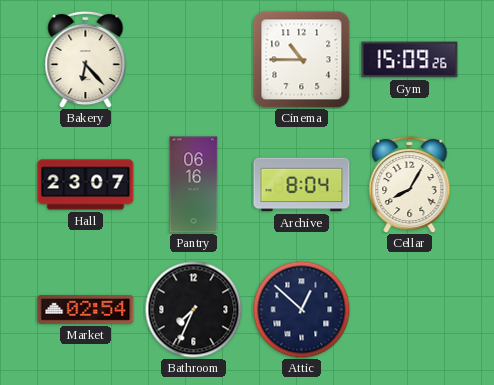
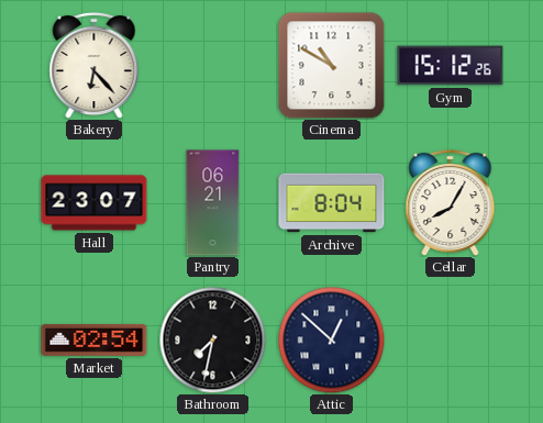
Cinema: 10:45 -> 10:50
Gym: 15:09 -> 15:12
Pantry: 06:16 -> 06:21
Bathroom: 7:34 -> 7:32
